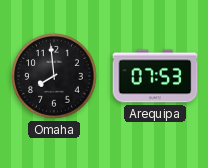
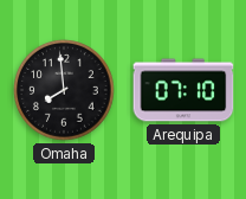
Arequipa: 07:53 -> 07:10
